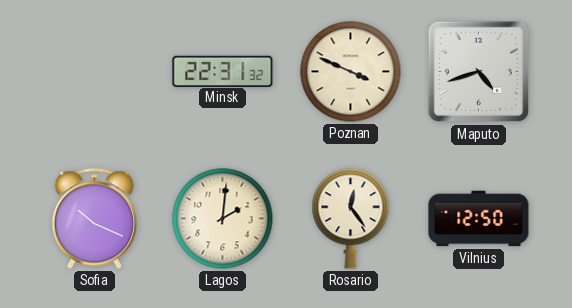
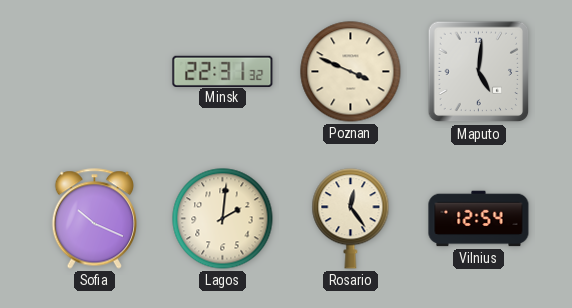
Maputo: 4:42 -> 5:01
Vilnius: 12:50 -> 12:54
